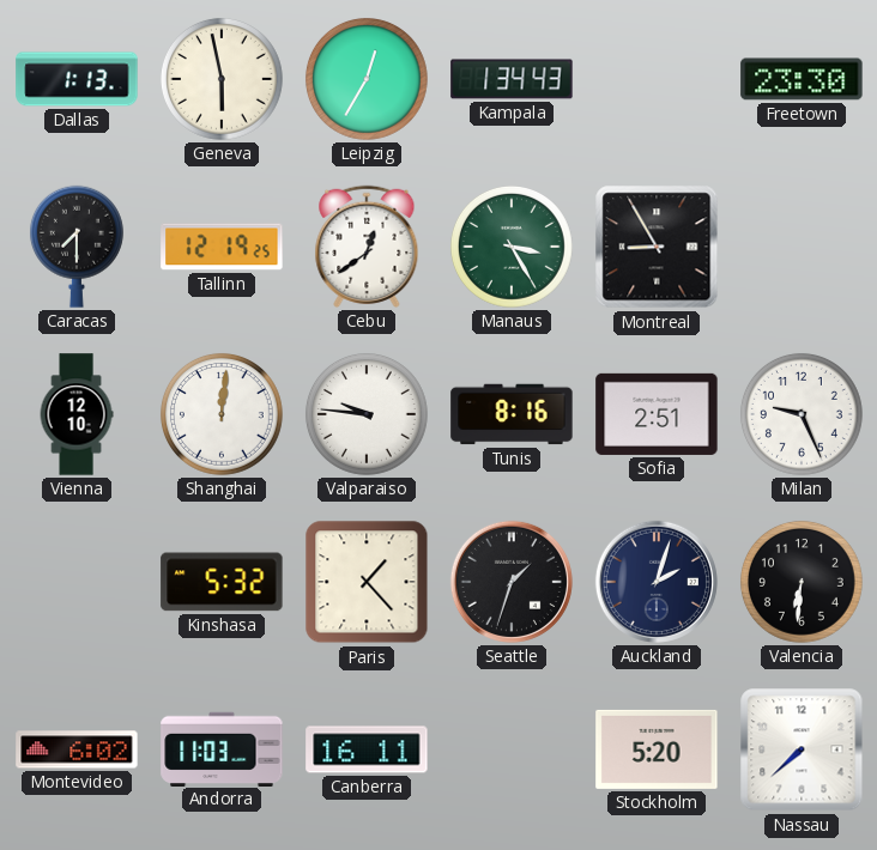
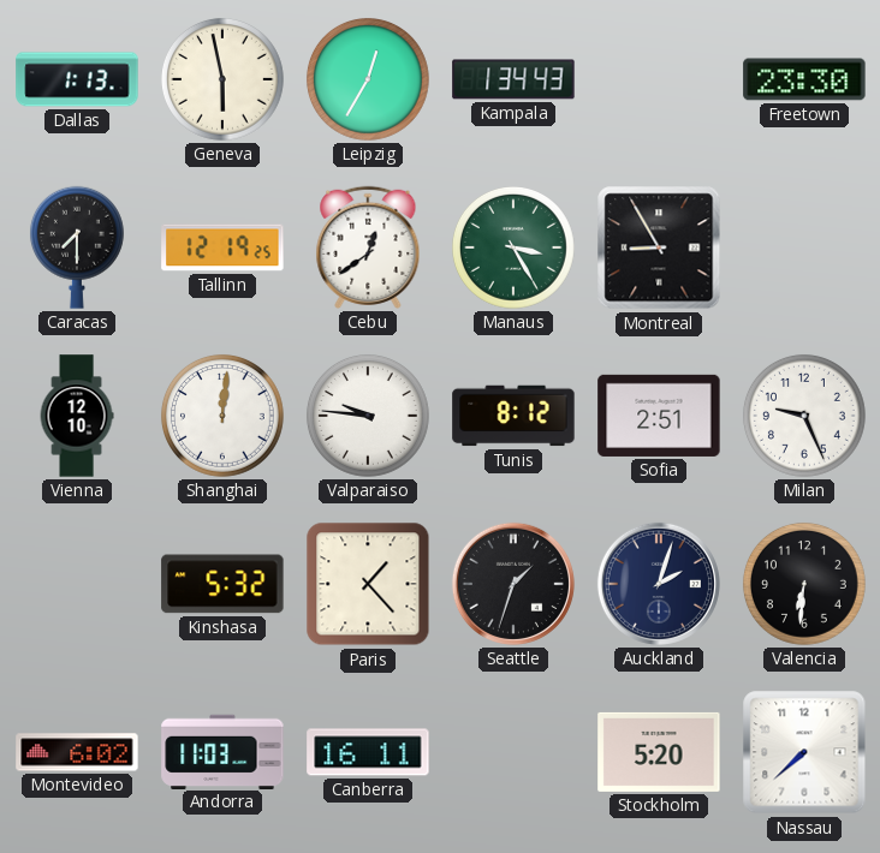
Tunis: 8:16 -> 8:12
